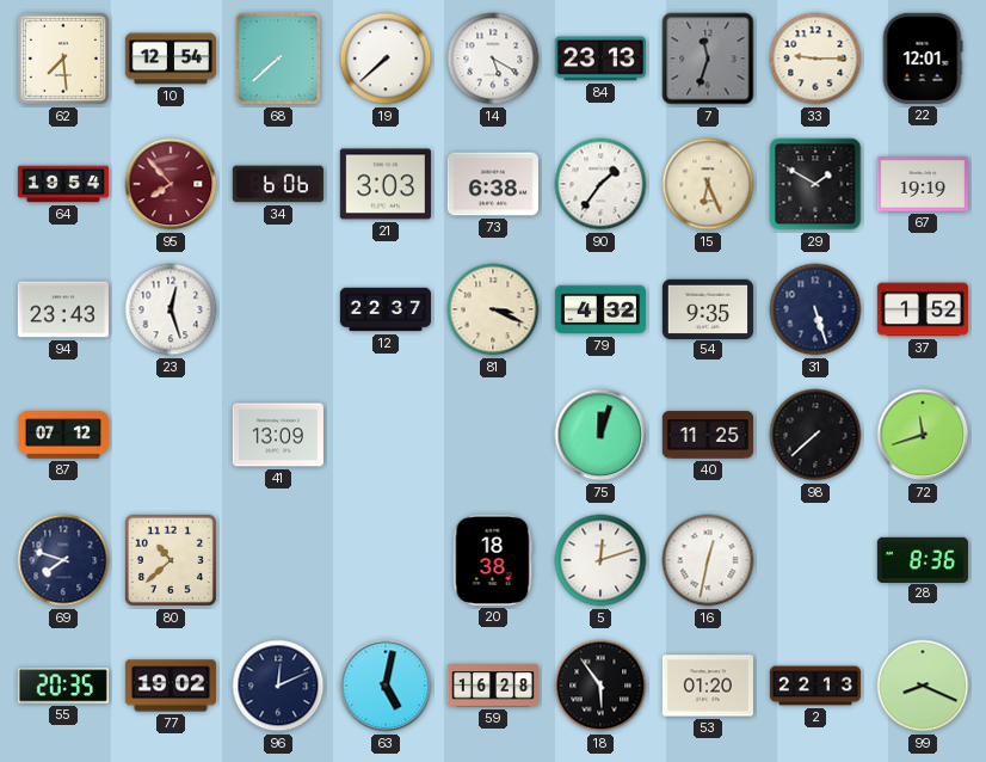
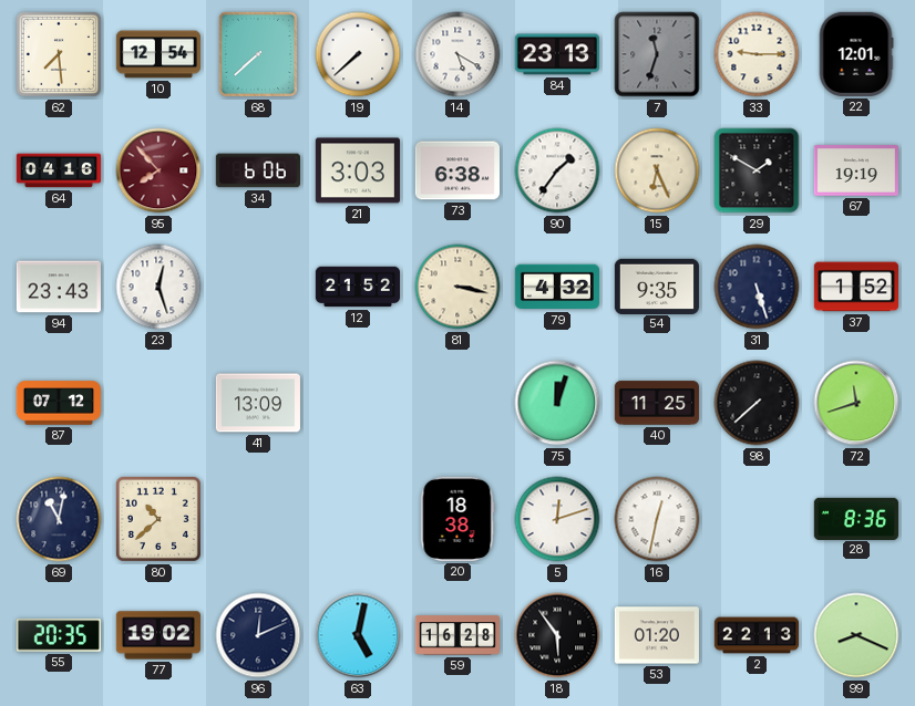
64: 19:54 -> 04:16
12: 22:37 -> 21:52
81: 3:19 -> 3:17
69: 7:48 -> 11:02
